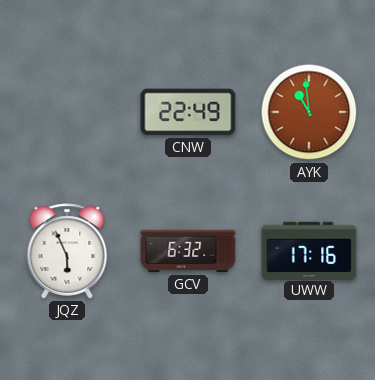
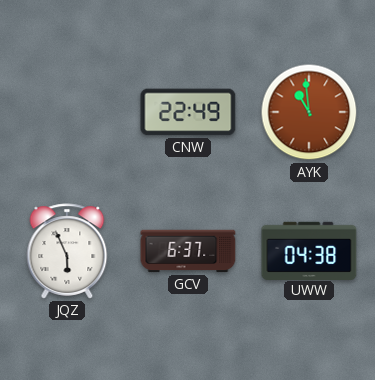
GCV: 6:32 -> 6:37
UWW: 17:16 -> 04:38
